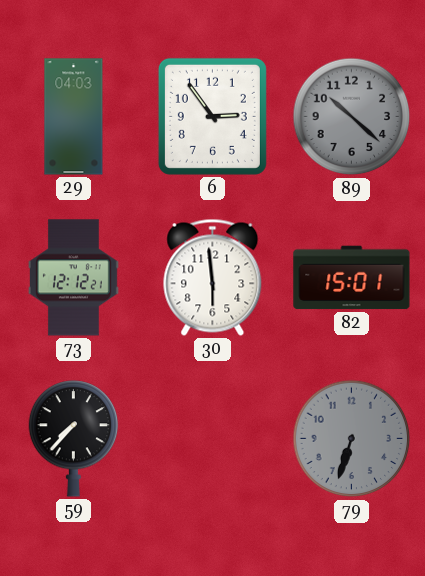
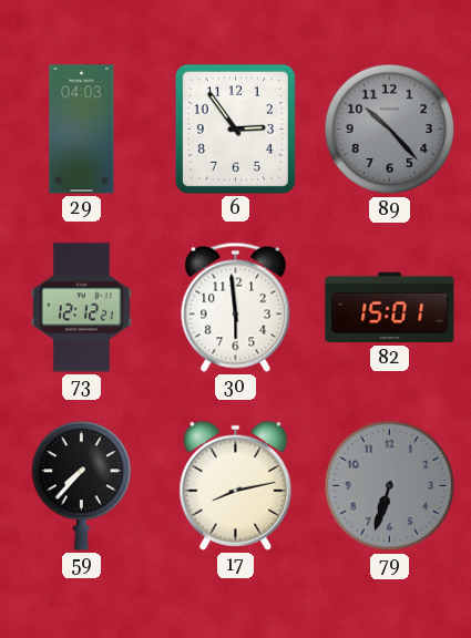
89: 10:22 -> 10:23
17: none -> 8:13
